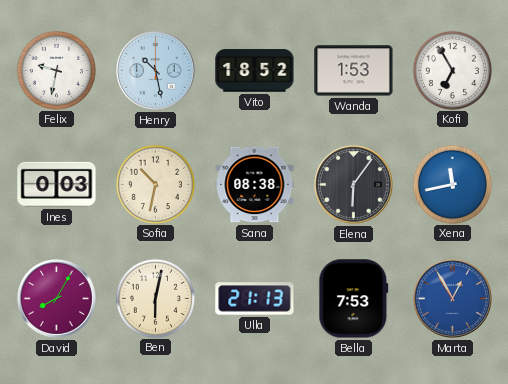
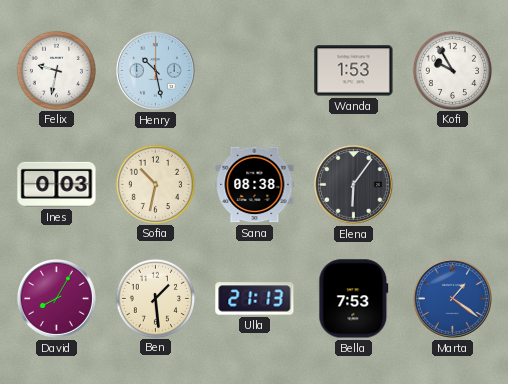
Vito: 18:52 -> none
Kofi: 6:55 -> 9:55
Xena: 11:43 -> none
Ben: 6:02 -> 1:29
Marta: 12:55 -> 1:21
